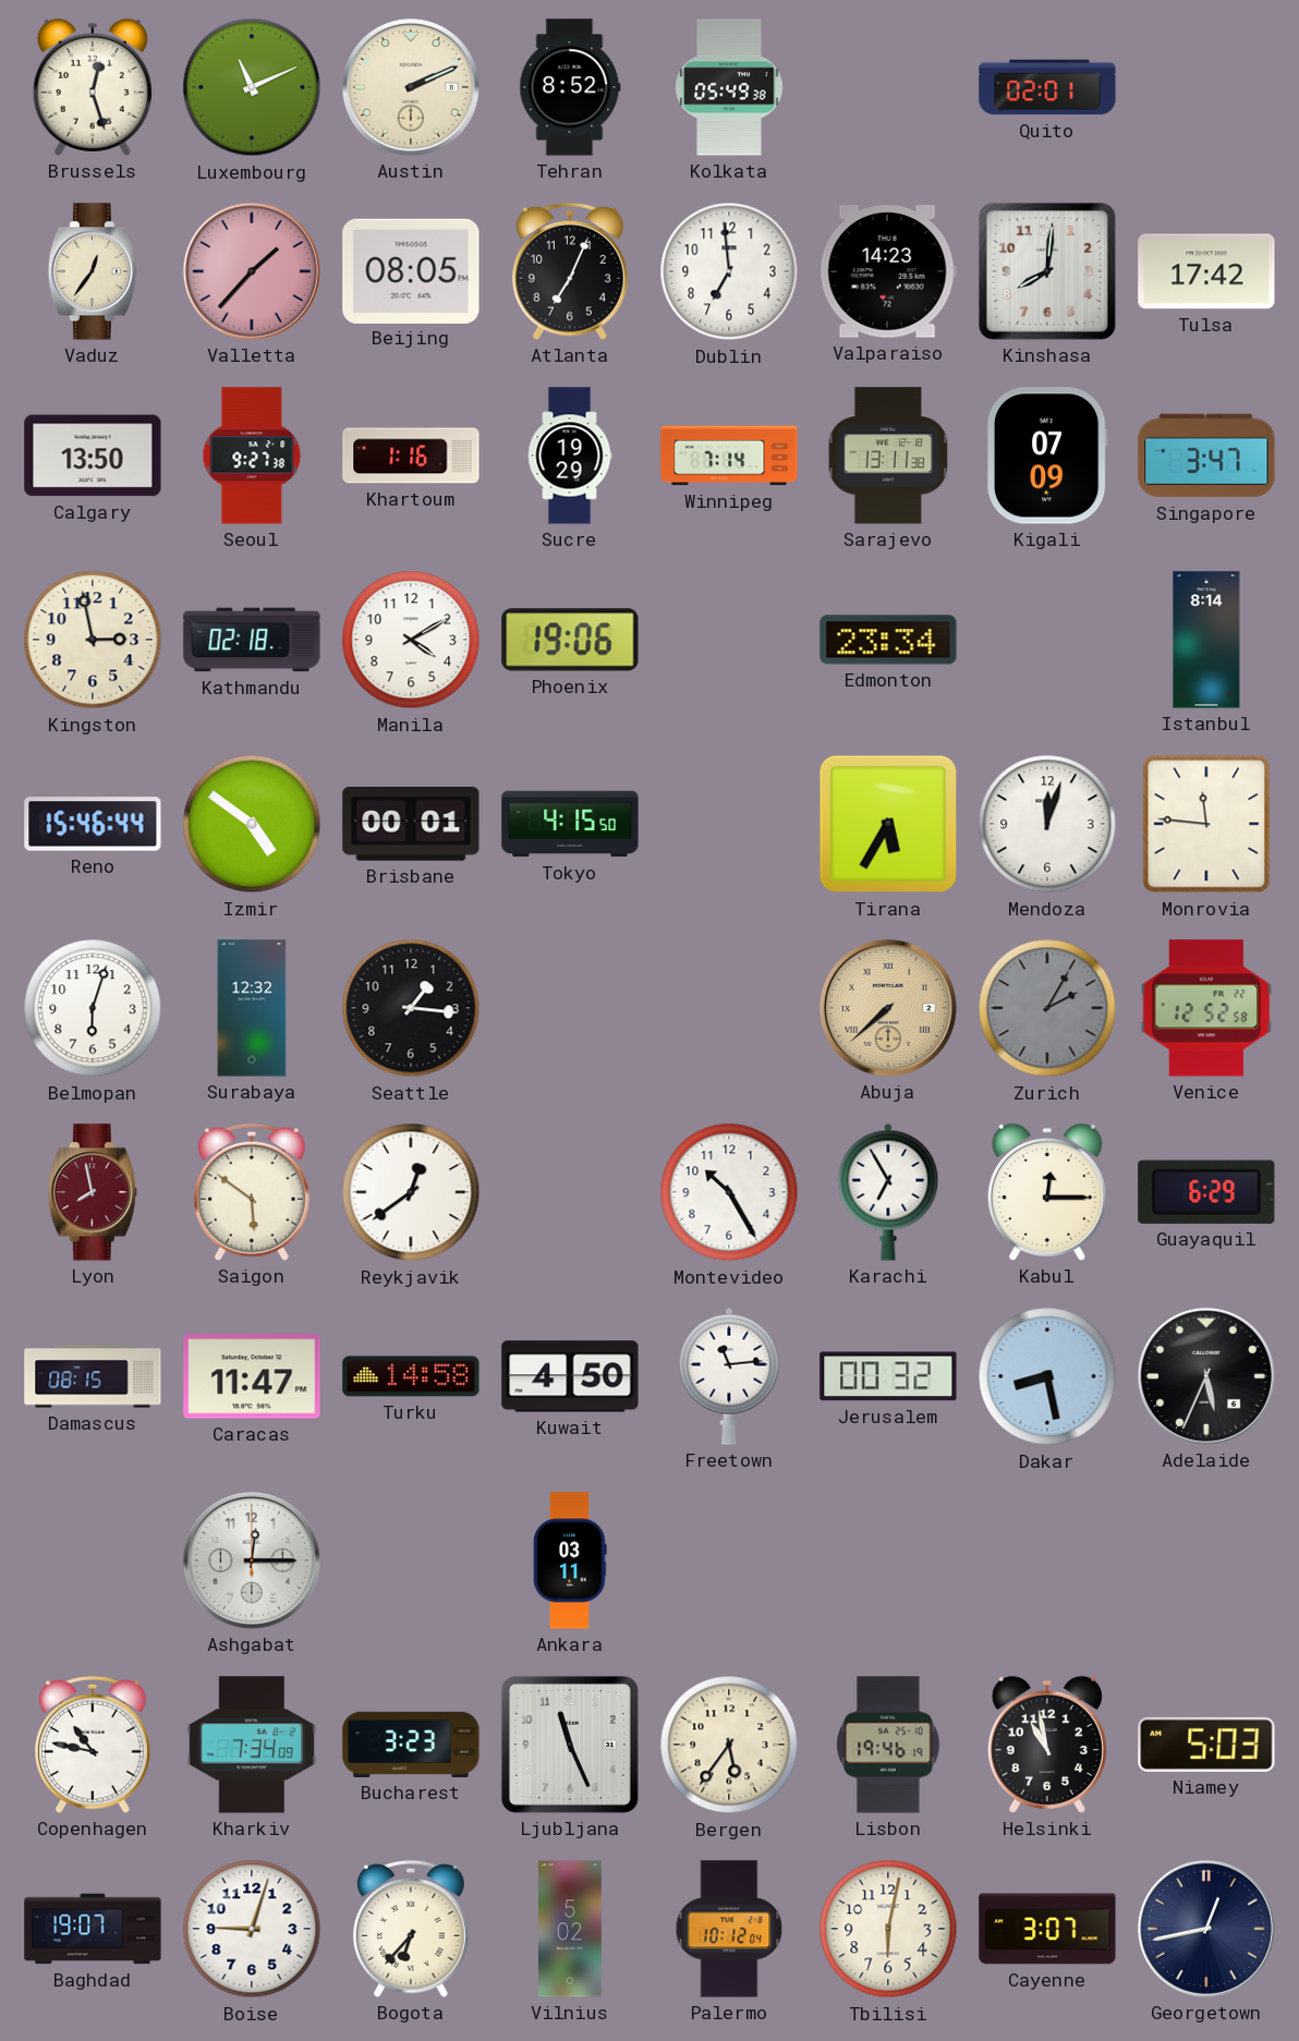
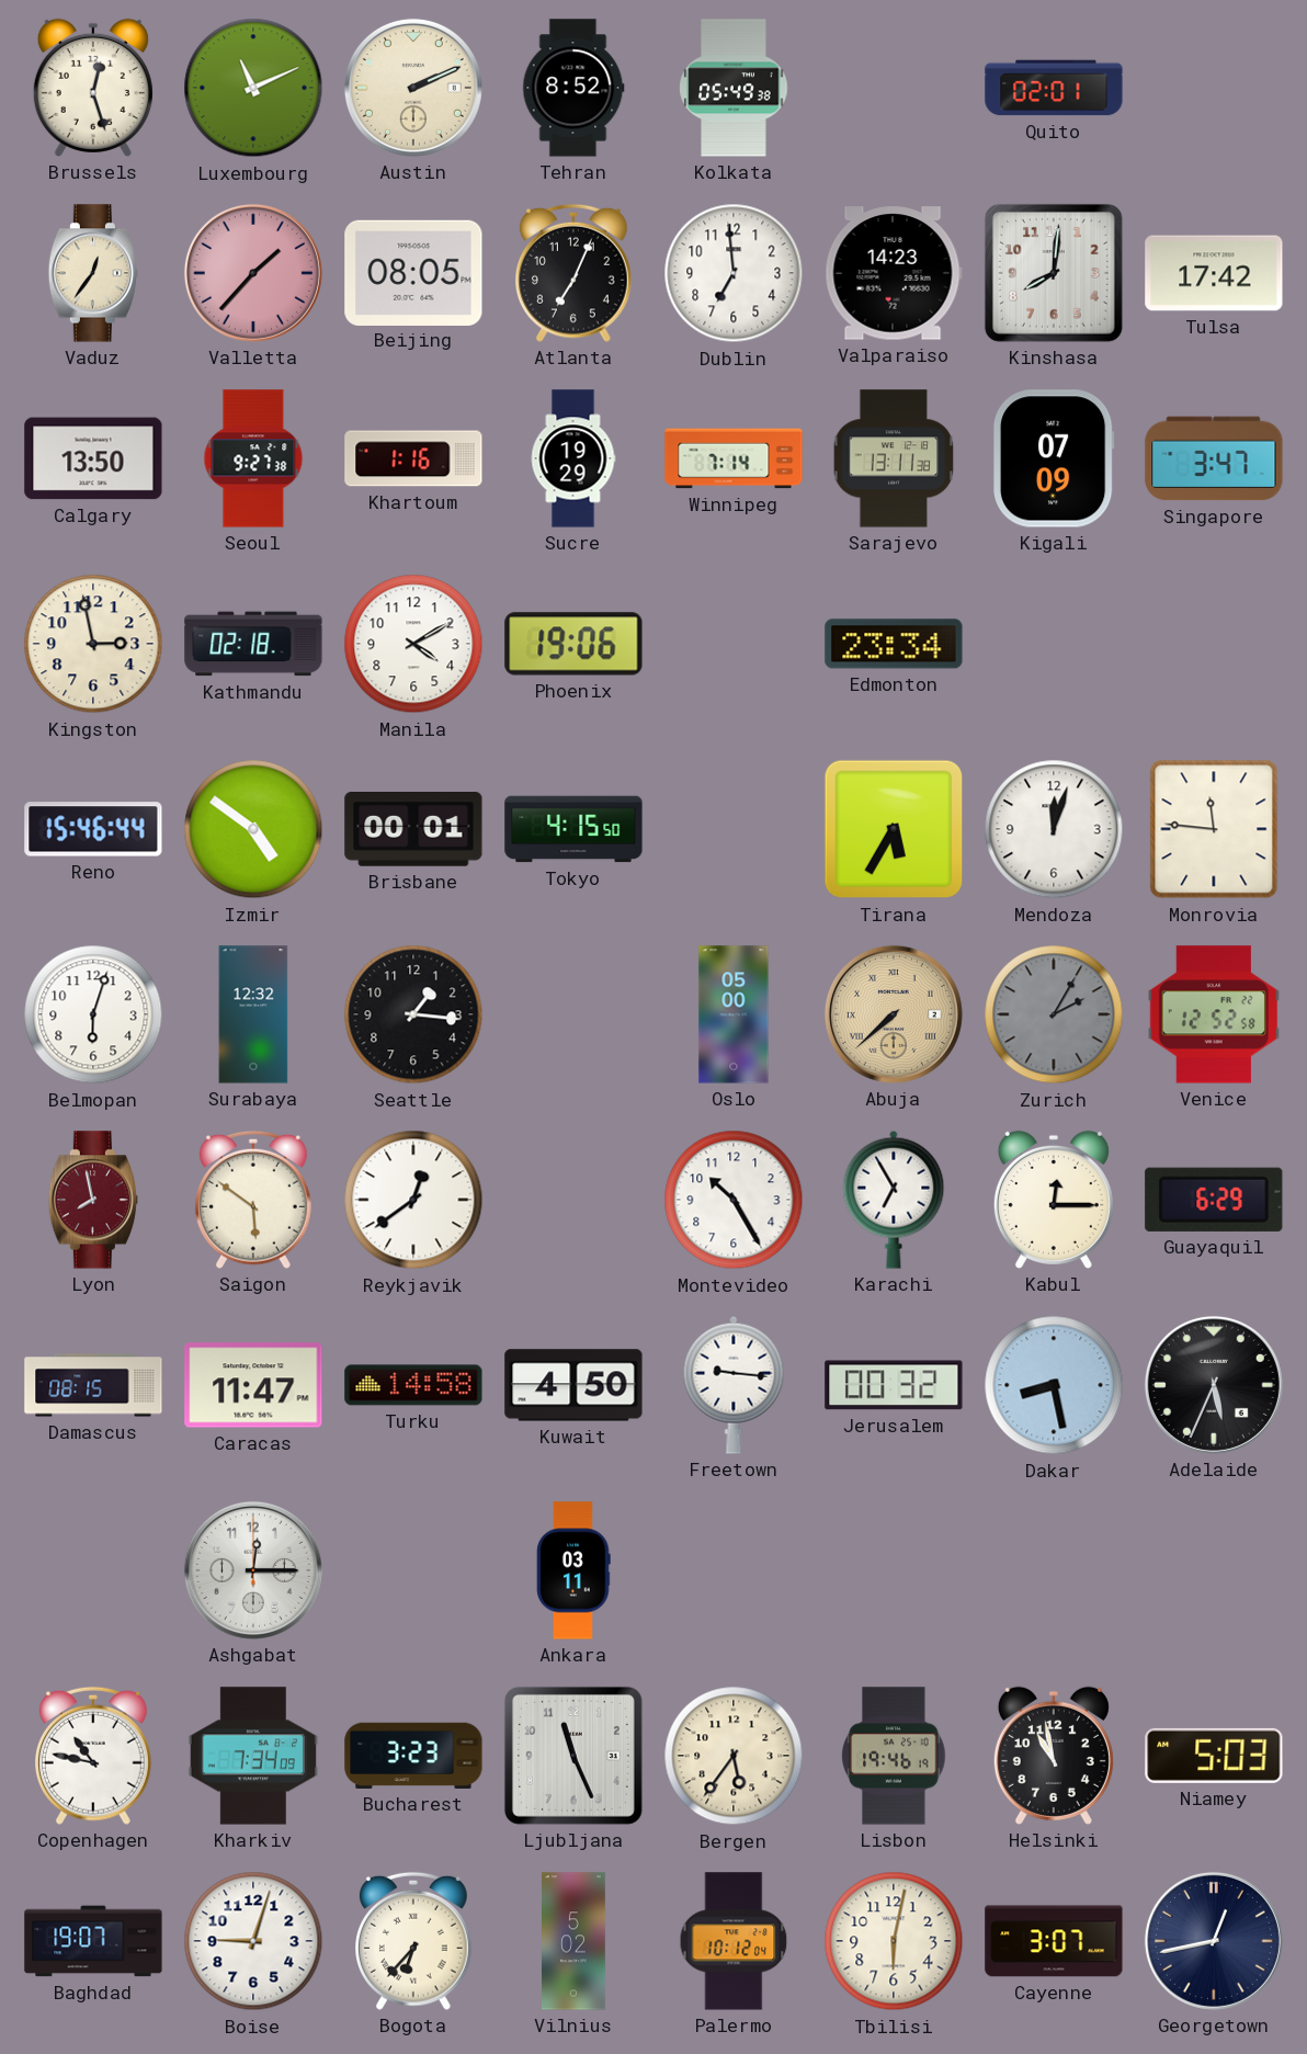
Istanbul: 8:14 -> none
Oslo: none -> 05:00
Freetown: 11:14 -> 9:16
